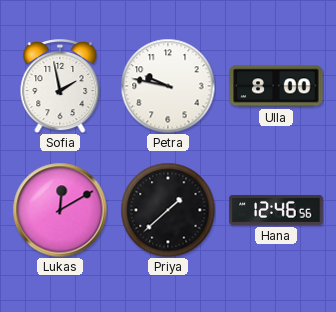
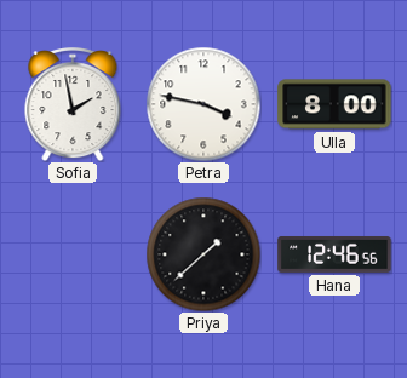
Petra: 9:47 -> 3:47
Lukas: 12:10 -> none
